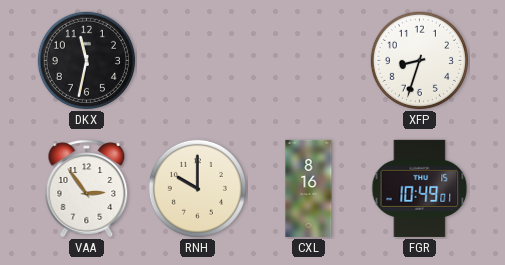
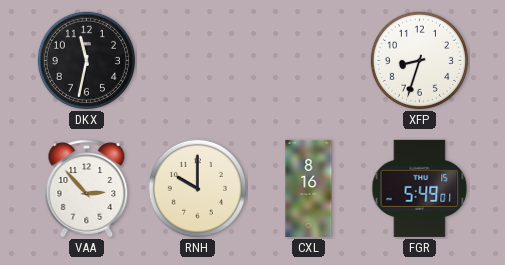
VAA: 2:54 -> 2:53
FGR: 10:49 -> 5:49
